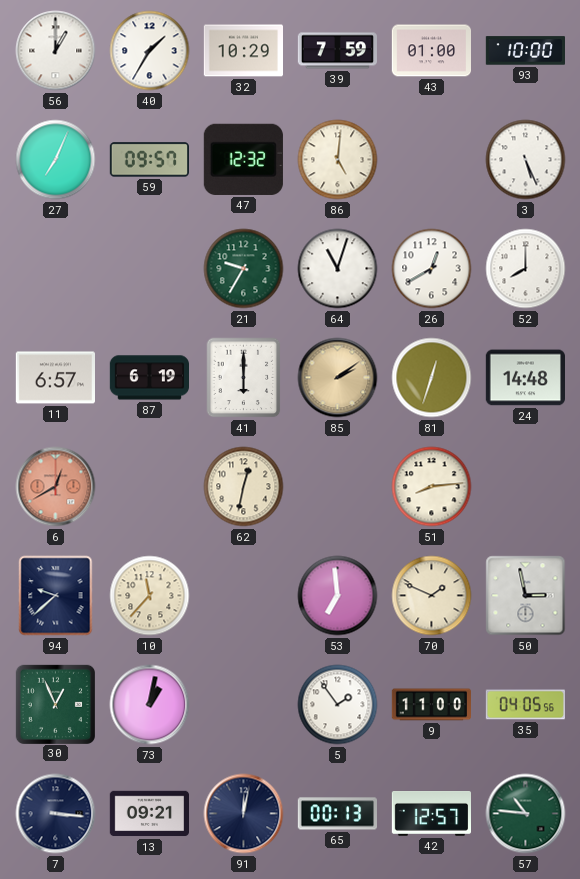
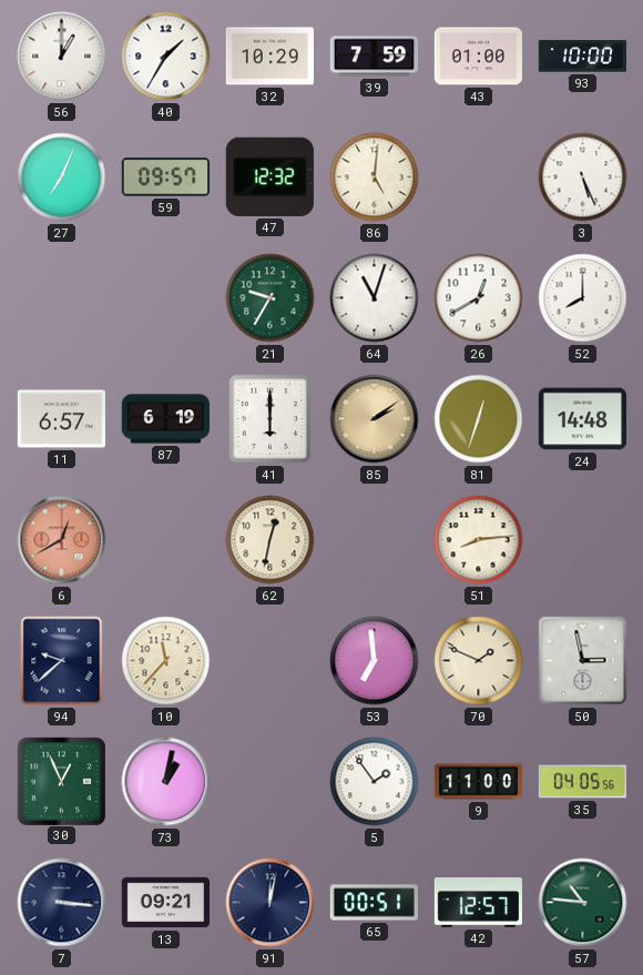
65: 00:13 -> 00:51
